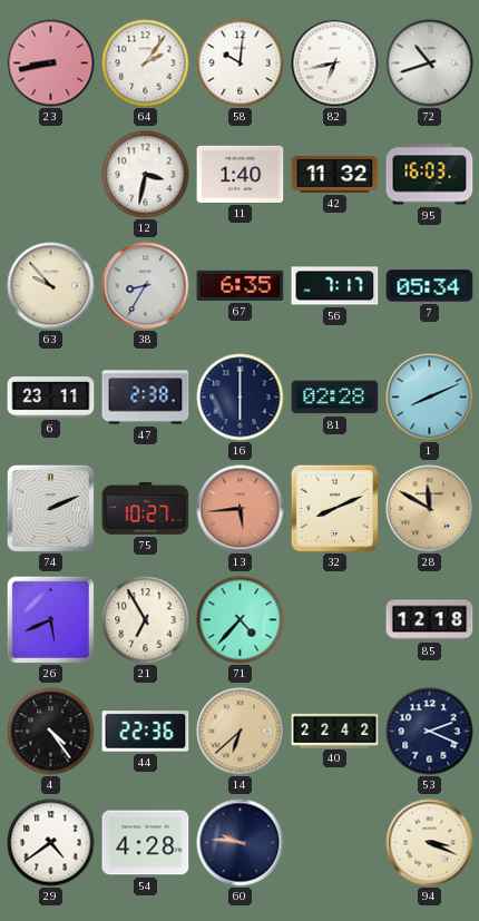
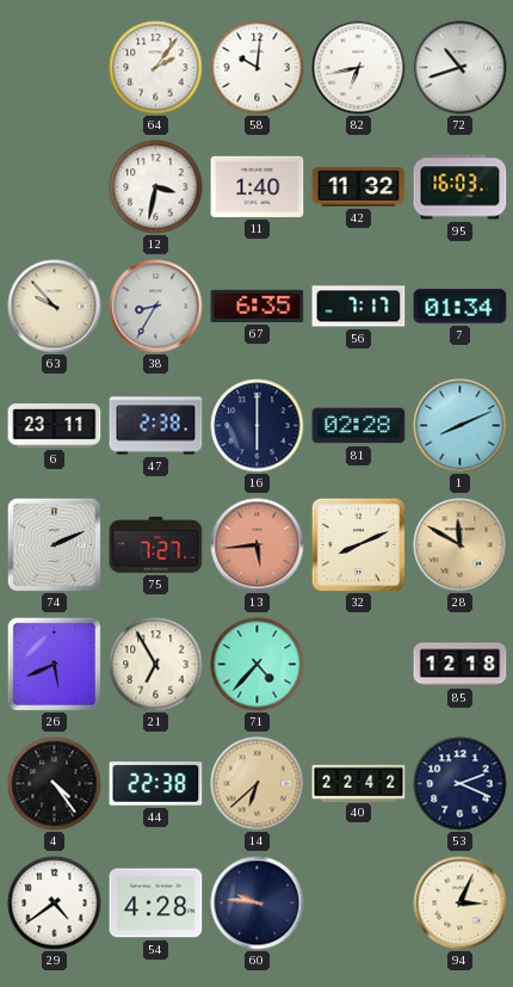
23: 8:43 -> none
7: 05:34 -> 01:34
75: 10:27 -> 7:27
44: 22:36 -> 22:38
94: 3:19 -> 3:04
